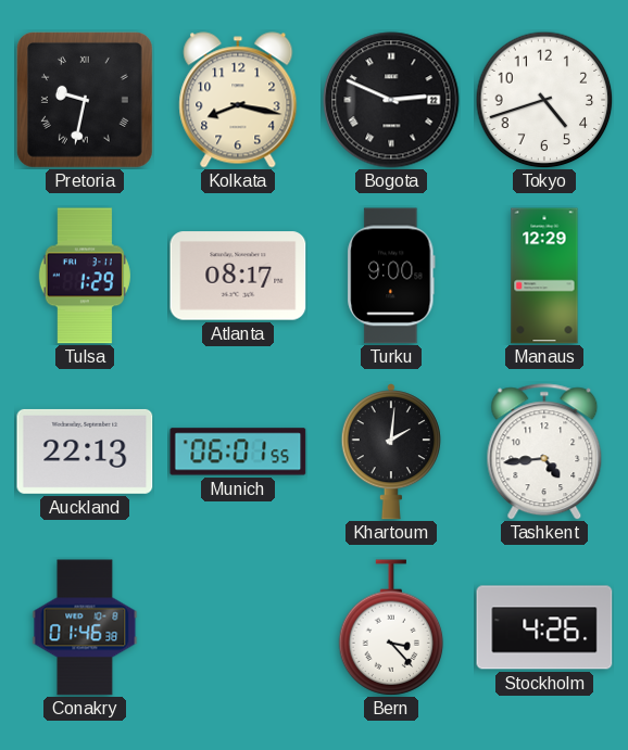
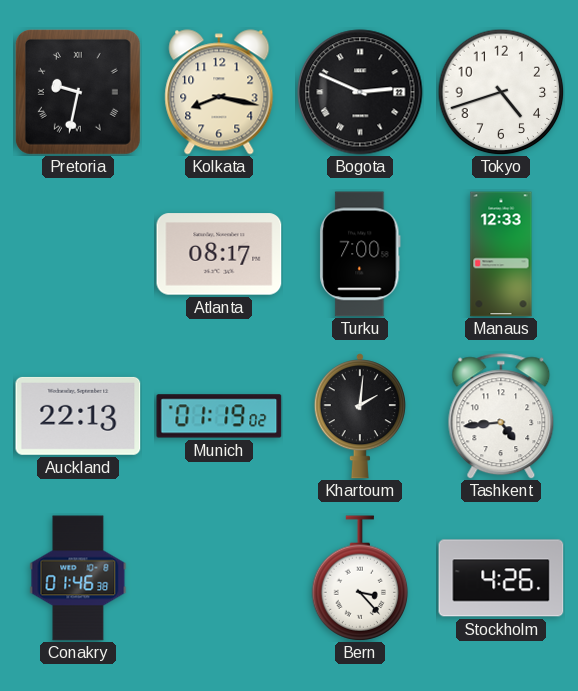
Tulsa: 1:29 -> none
Turku: 9:00 -> 7:00
Manaus: 12:29 -> 12:33
Munich: 06:01 -> 01:19
